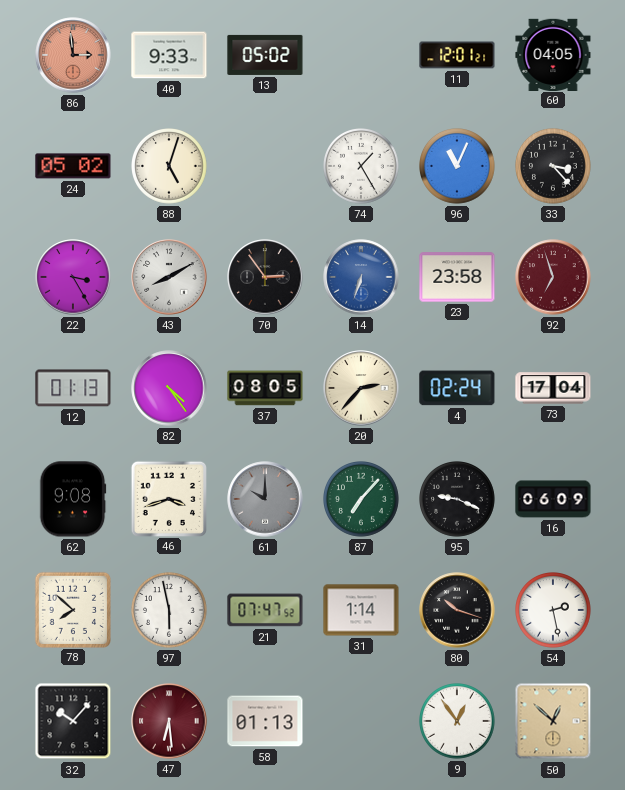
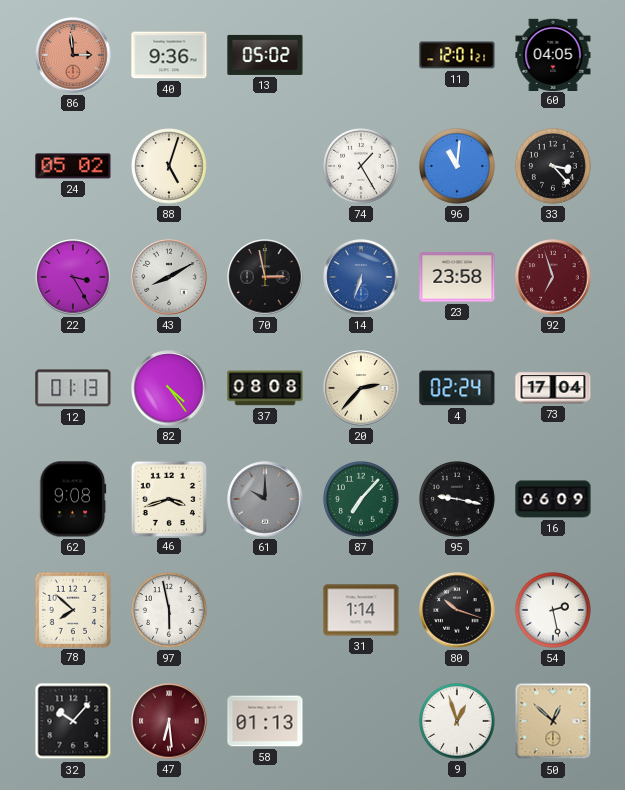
40: 9:33 -> 9:36
96: 11:04 -> 11:01
70: 2:54 -> 2:58
37: 08:05 -> 08:08
95: 9:19 -> 9:17
21: 07:47 -> none
9: 12:54 -> 12:57
